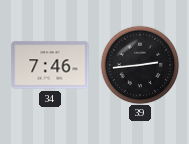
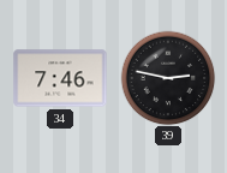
39: 2:44 -> 2:47
